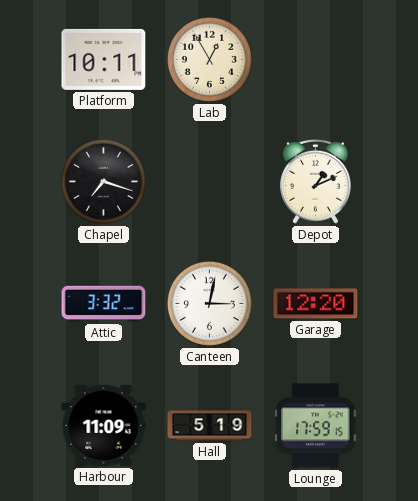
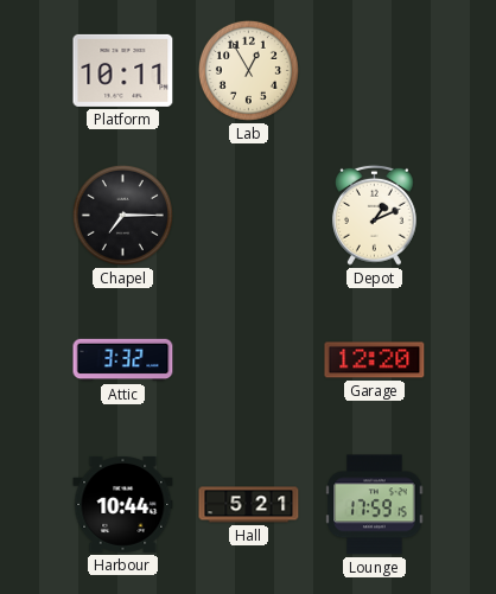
Chapel: 7:18 -> 7:15
Canteen: 3:02 -> none
Harbour: 11:09 -> 10:44
Hall: 5:19 -> 5:21
